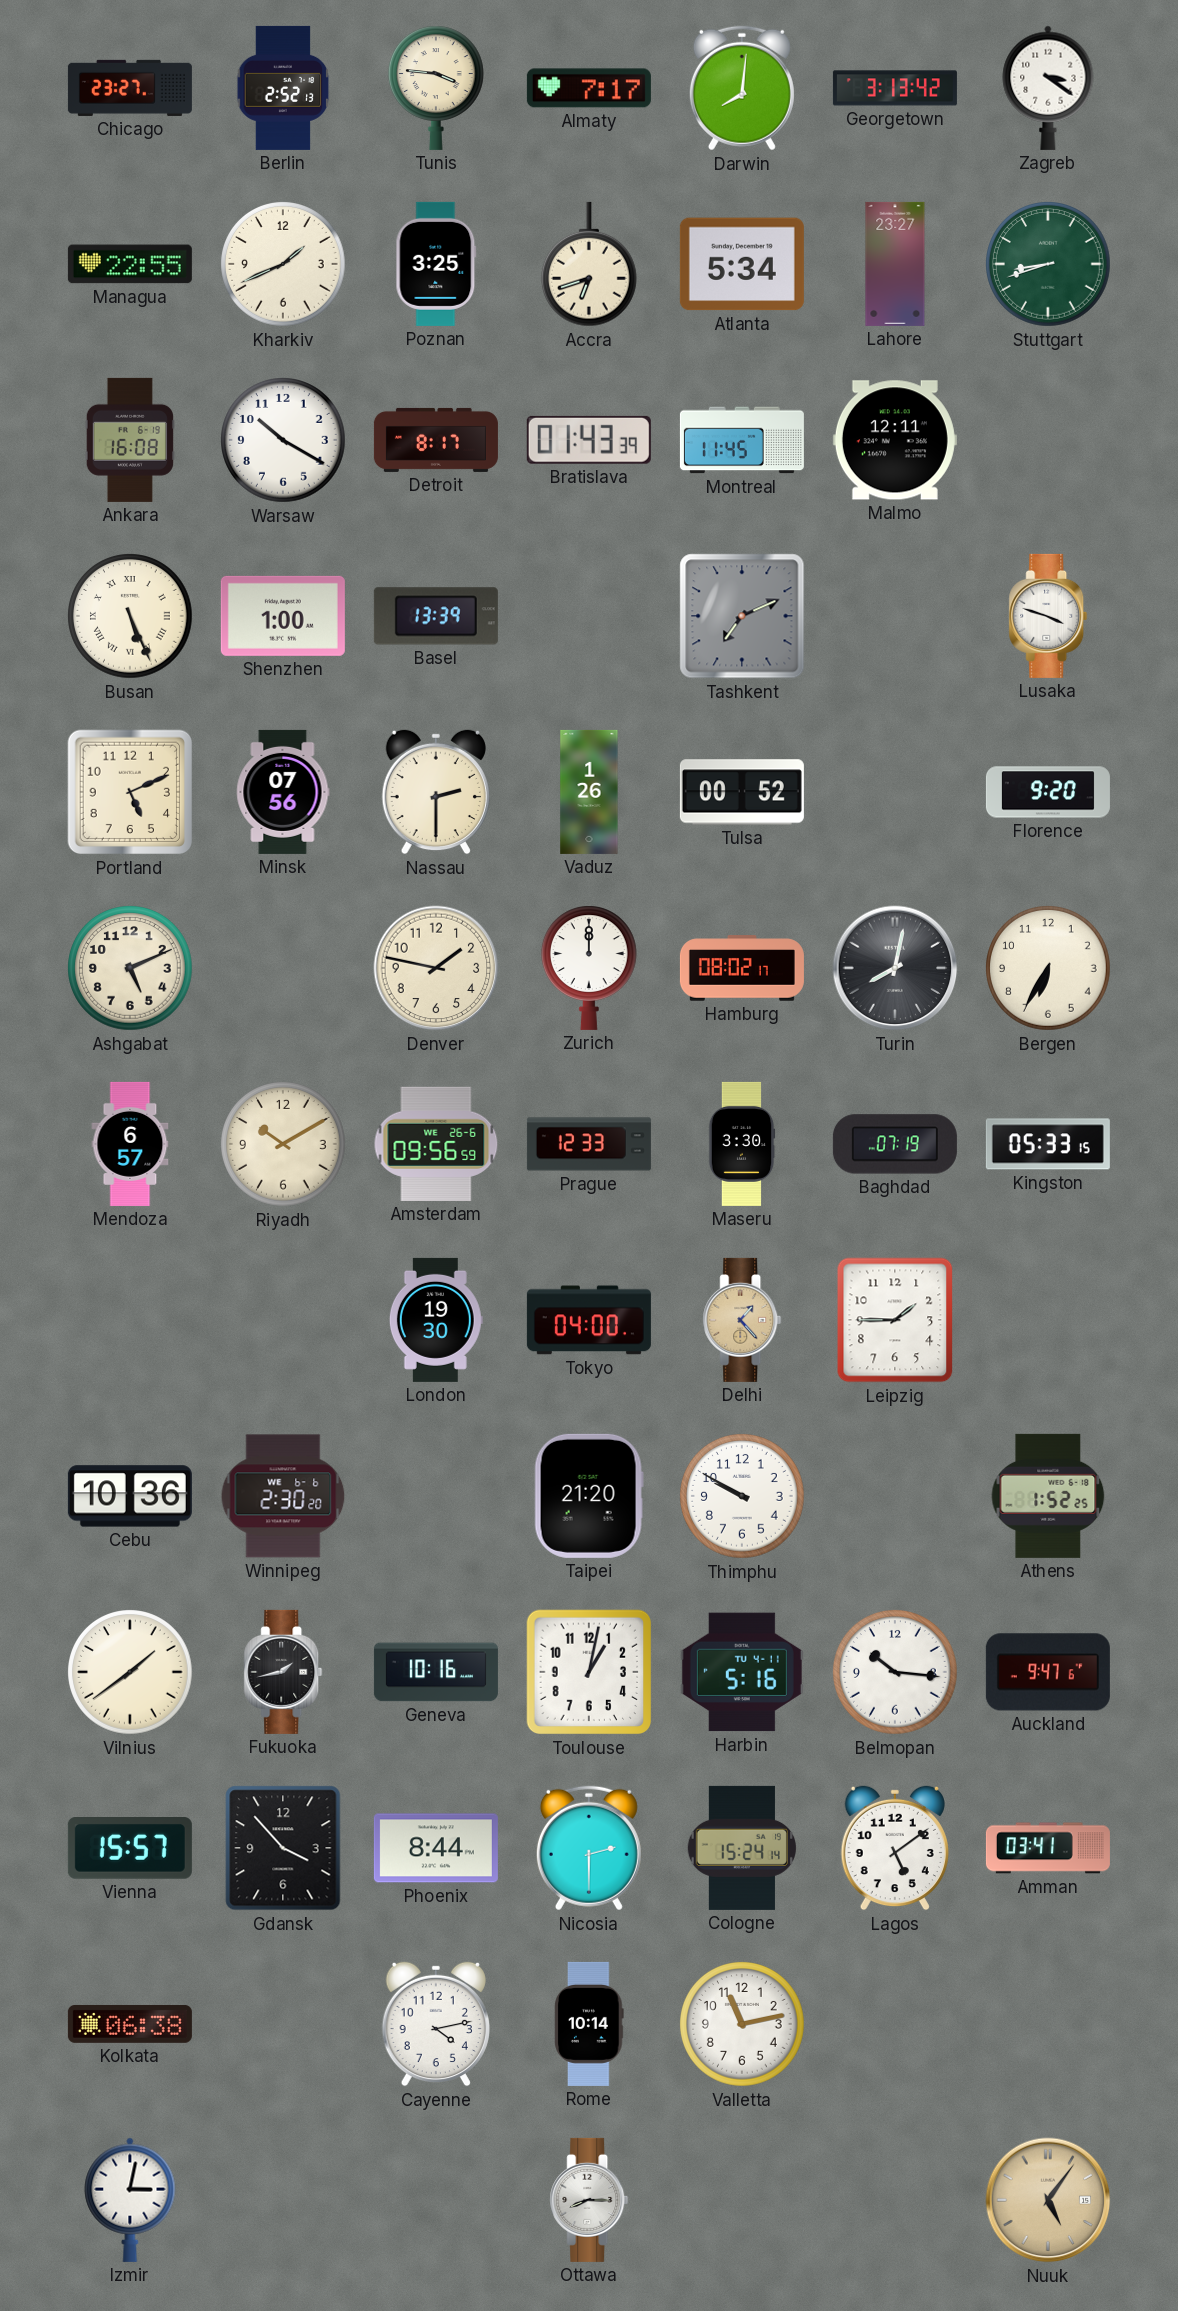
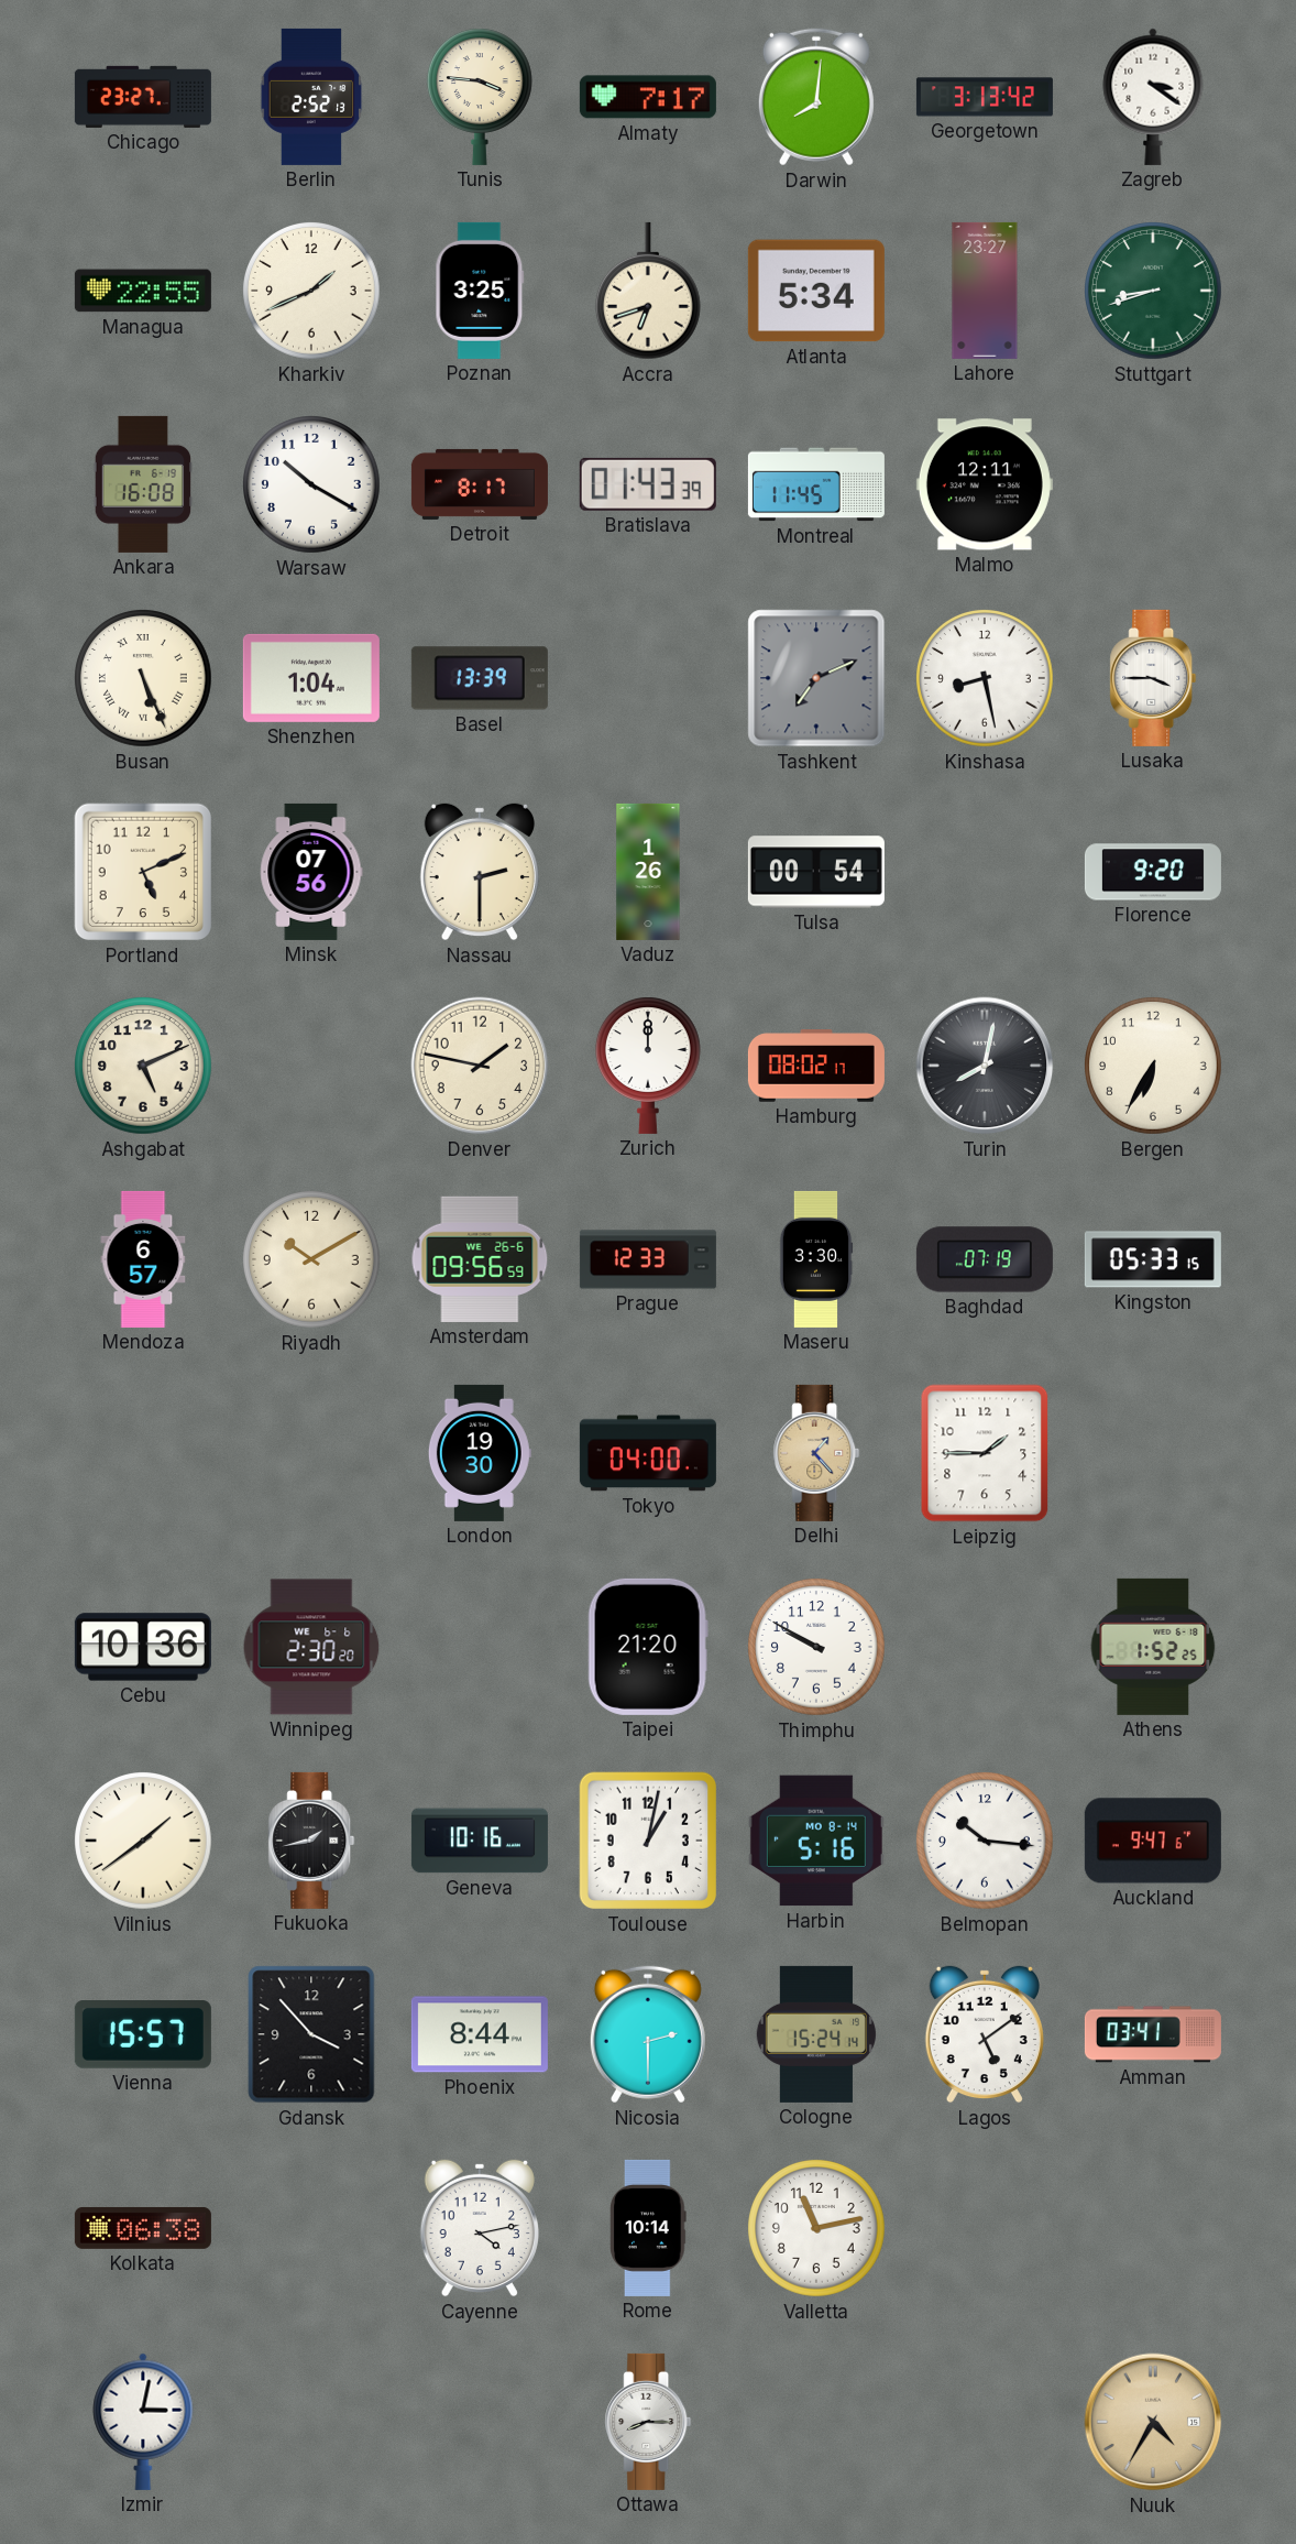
Shenzhen: 1:00 -> 1:04
Kinshasa: none -> 8:28
Lusaka: 3:48 -> 3:45
Tulsa: 00:52 -> 00:54
Harbin date: TU 4-11 -> MO 8-14
Nuuk: 5:06 -> 4:35
